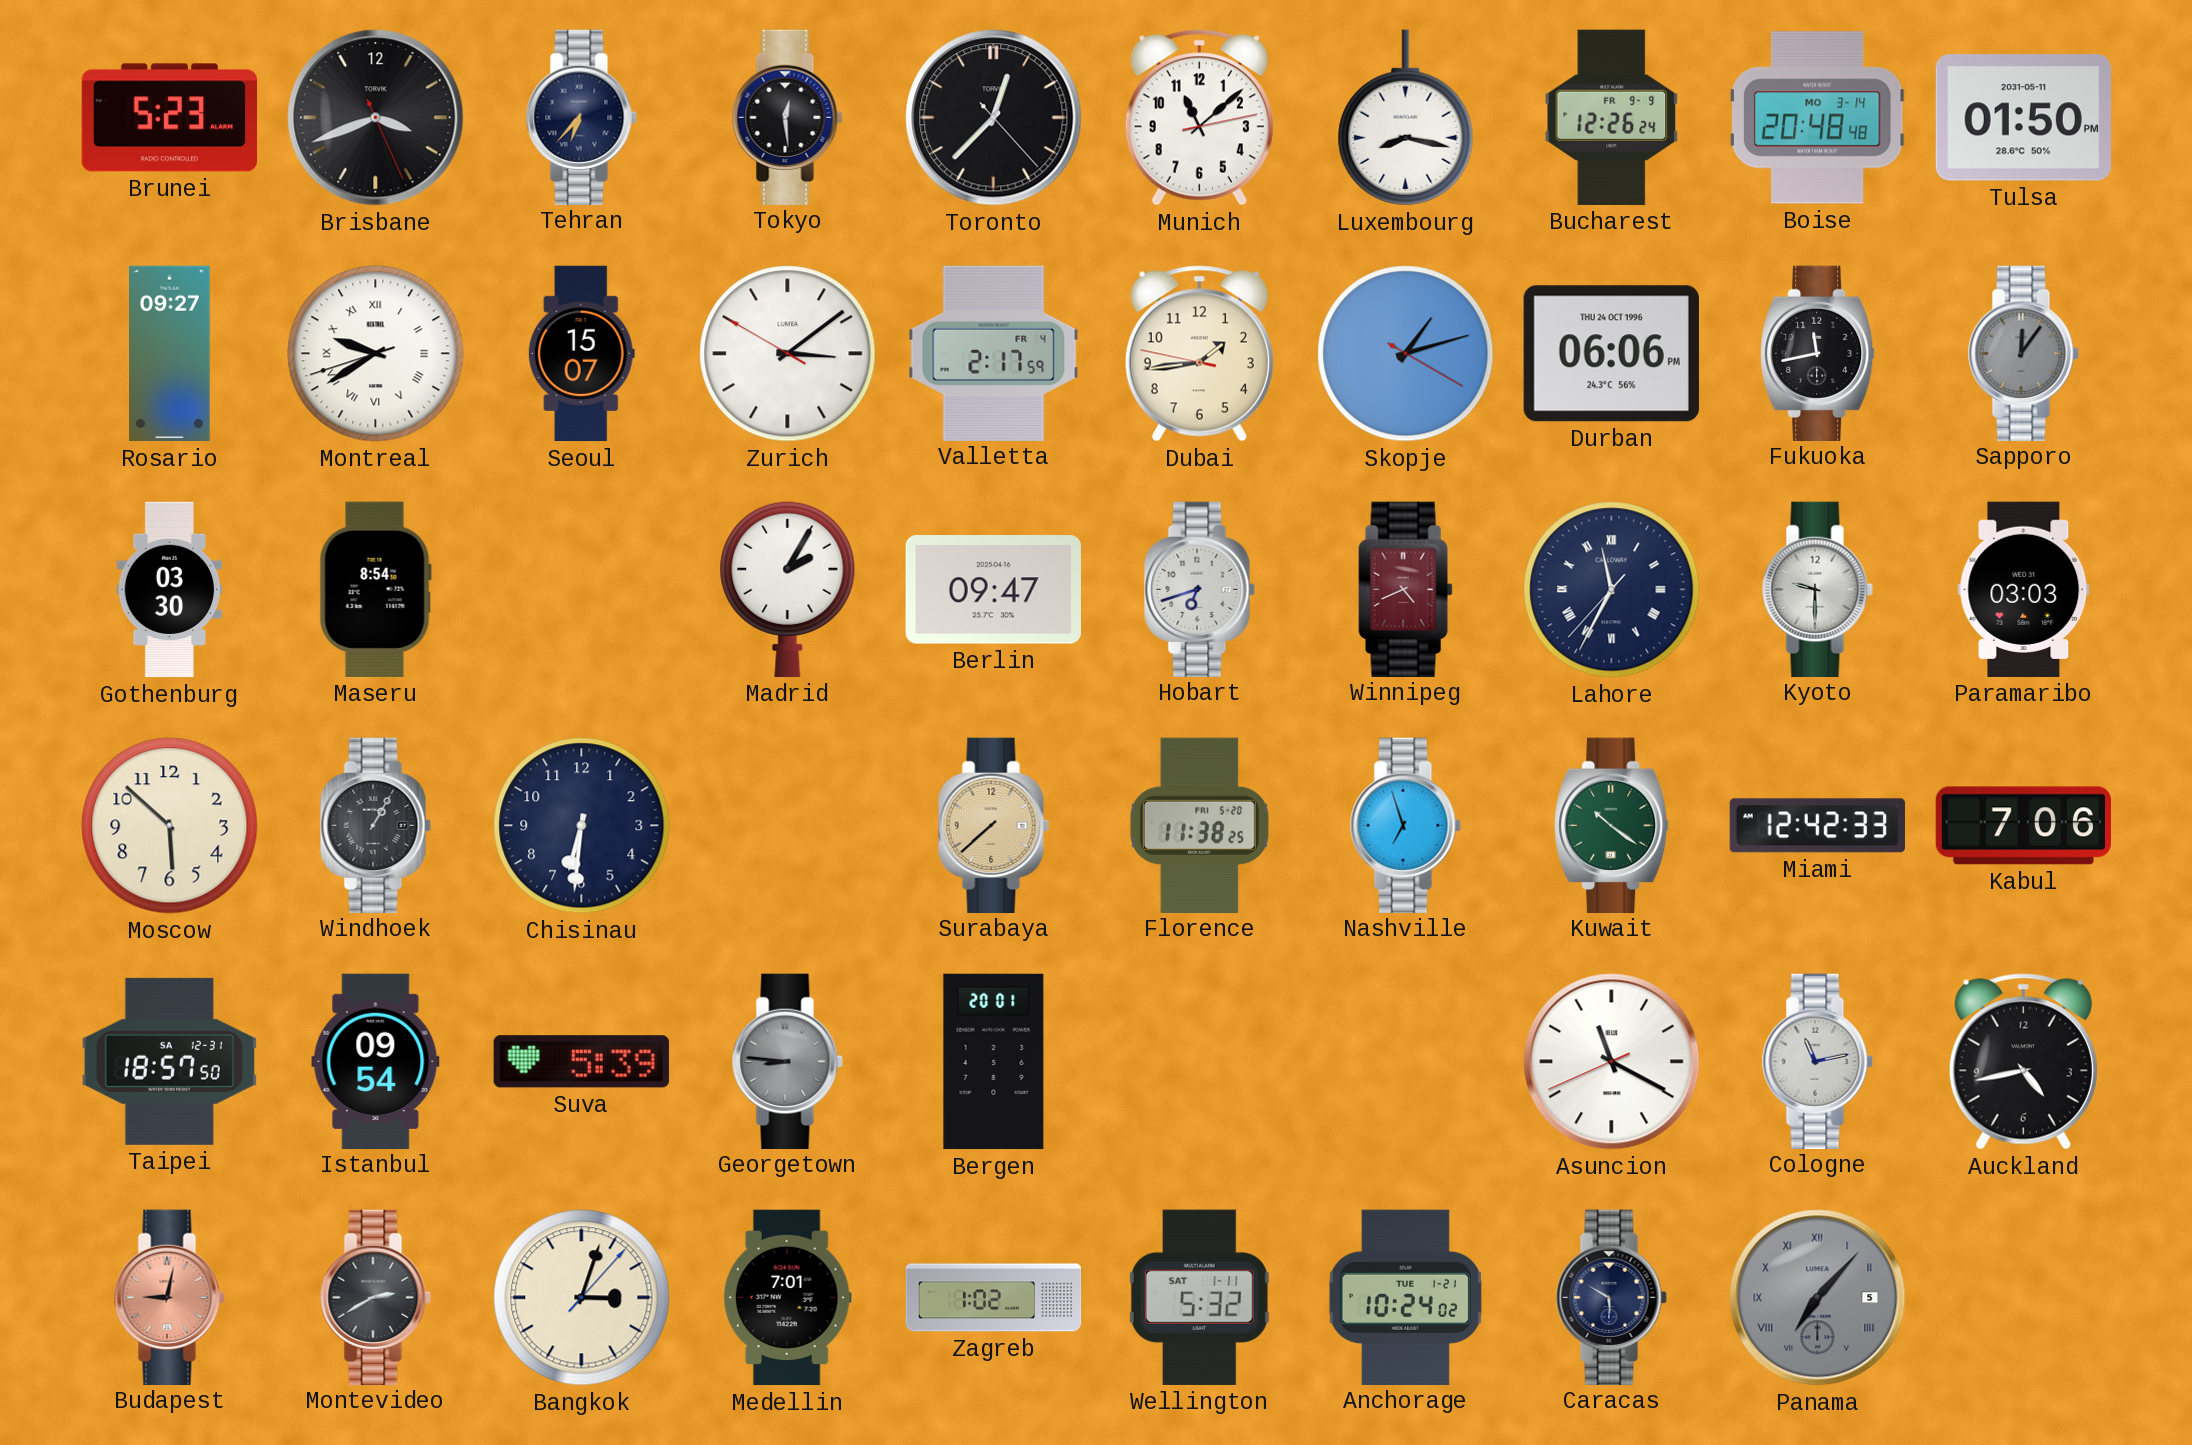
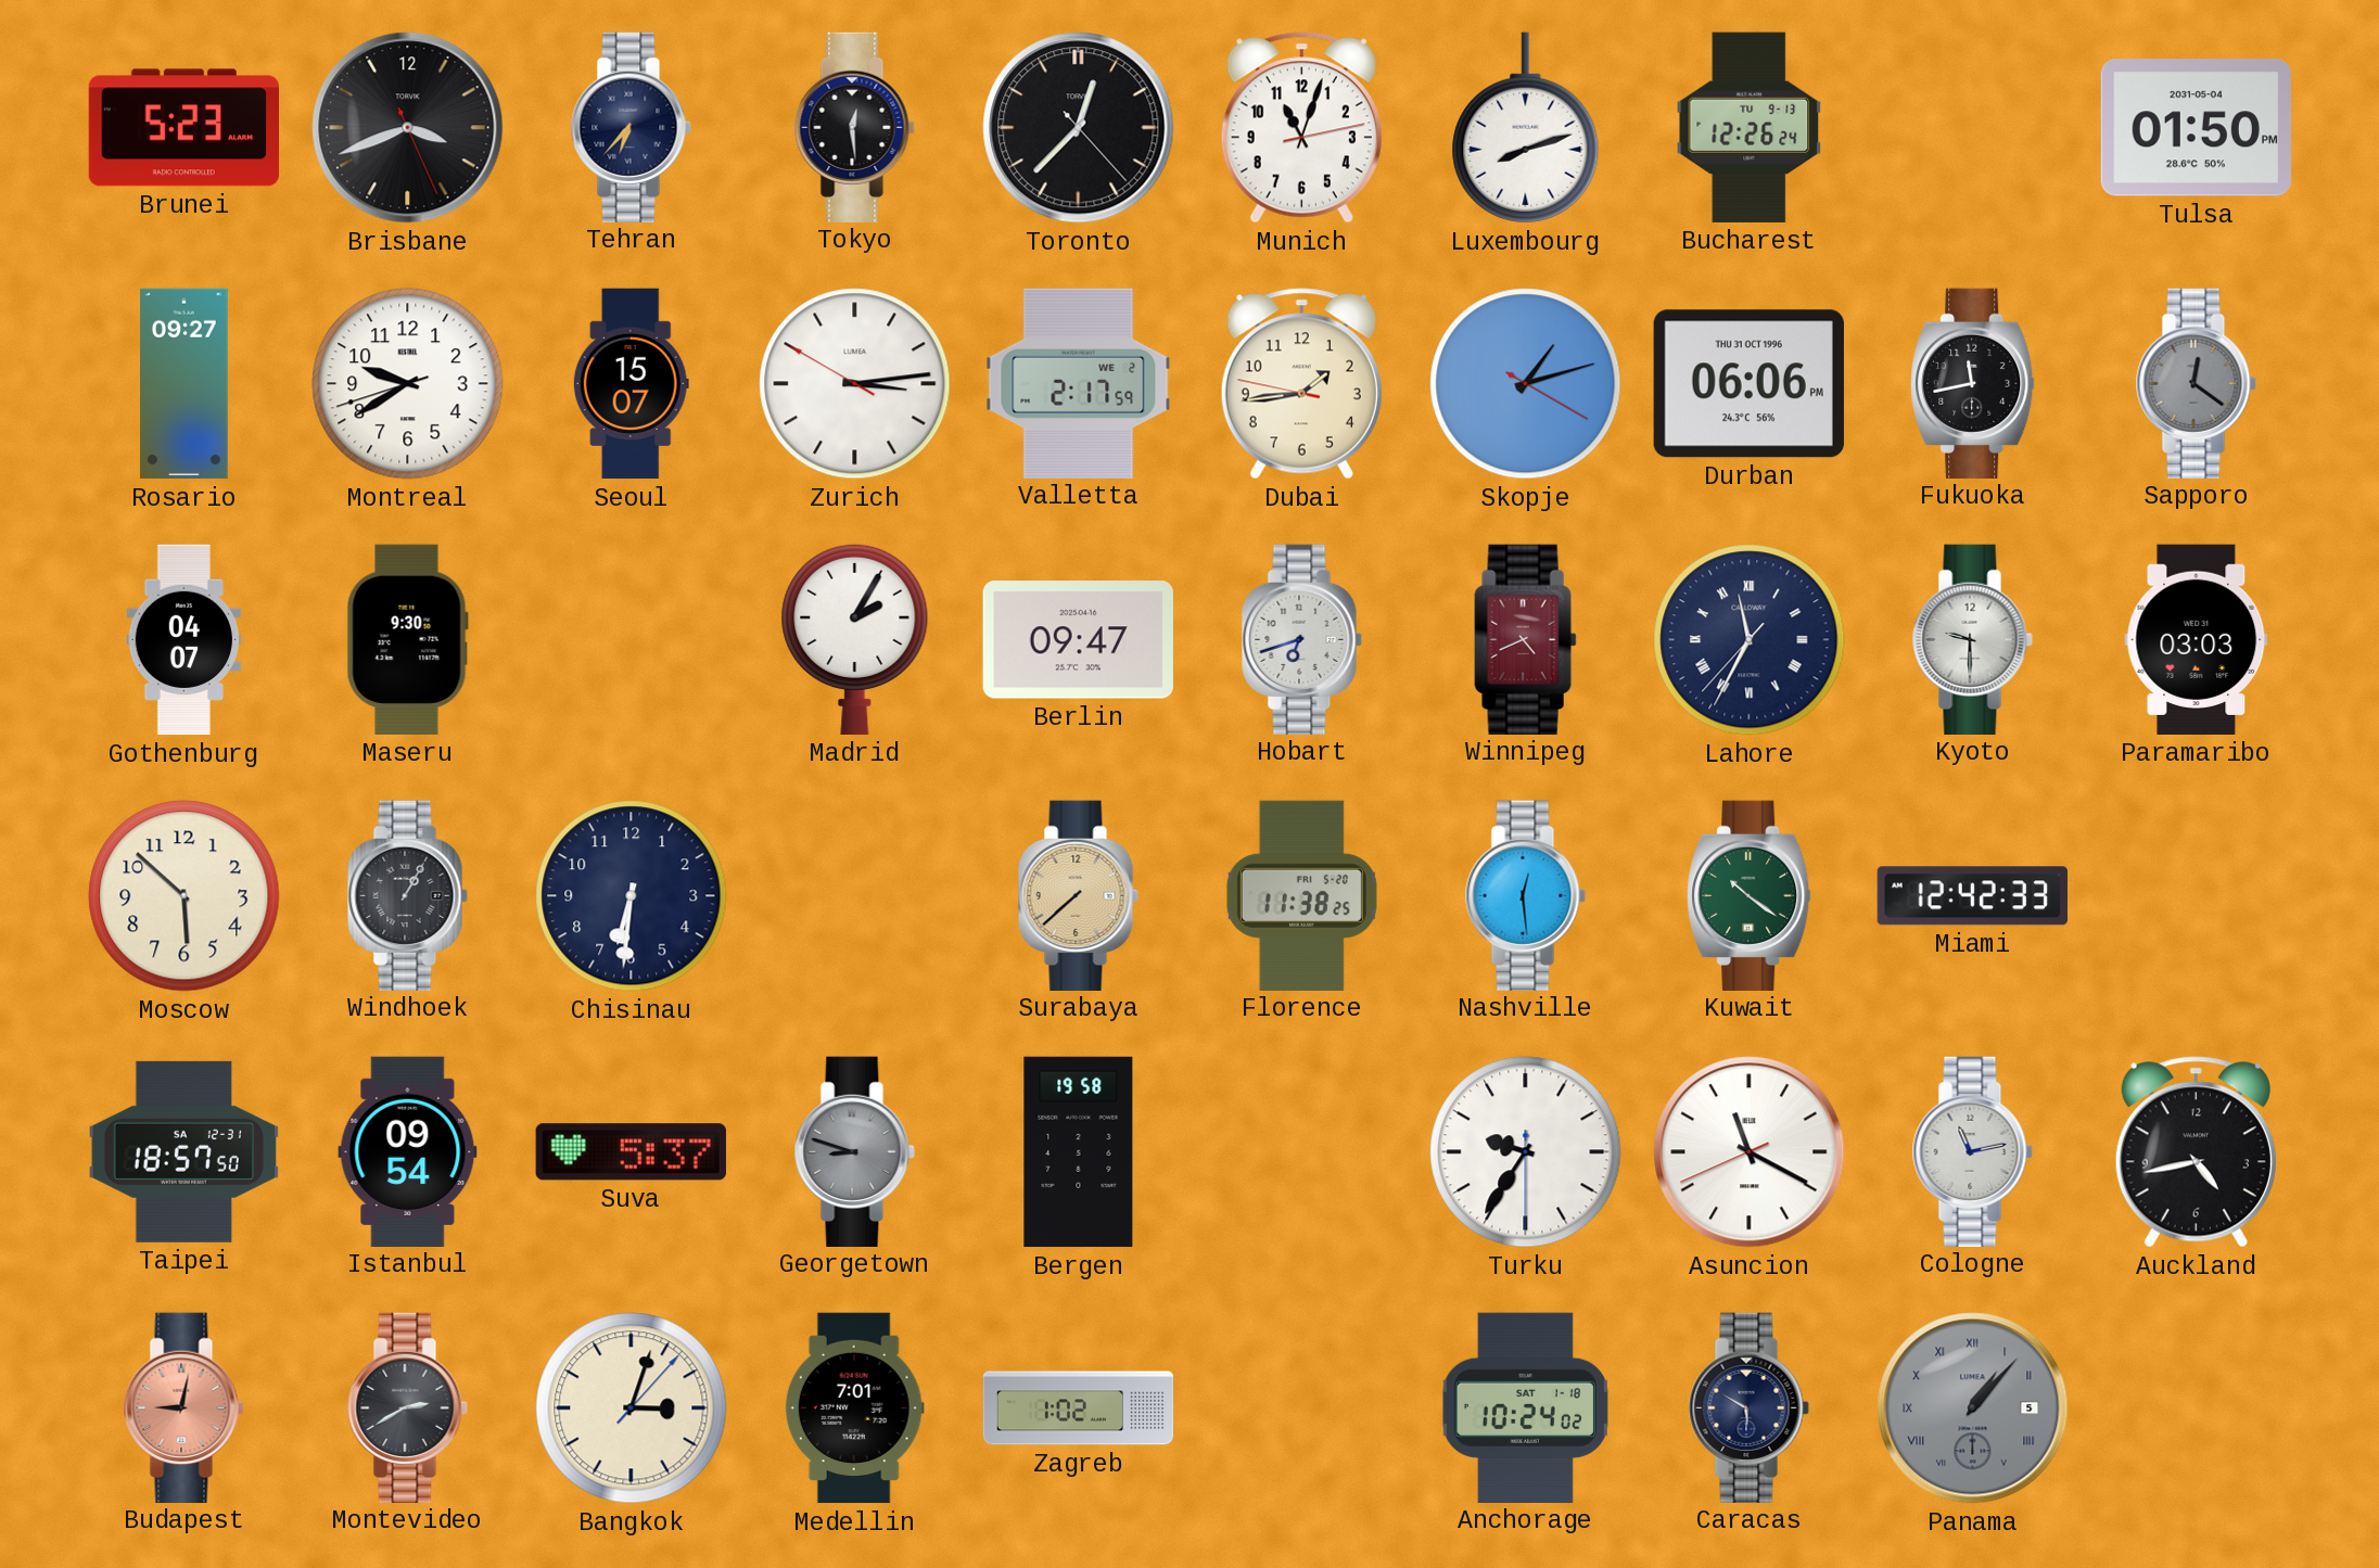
Munich: 11:08 -> 11:03
Luxembourg: 8:17 -> 8:12
Bucharest date: FR 9-9 -> TU 9-13
Boise: 20:48 -> none
Tulsa date: 2031-05-11 -> 2031-05-04
Montreal numerals: Roman -> Arabic
Zurich: 3:08 -> 3:13
Valletta date: FR 4 -> WE 2
Durban date: THU 24 OCT 1996 -> THU 31 OCT 1996
Sapporo: 12:06 -> 12:21
Gothenburg: 03:30 -> 04:07
Maseru: 8:54 -> 9:30
Nashville: 6:57 -> 12:29
Kabul: 7:06 -> none
Suva: 5:39 -> 5:37
Georgetown: 8:46 -> 8:48
Bergen: 20:01 -> 19:58
Turku: none -> 9:35
Wellington: 5:32 -> none
Anchorage date: TUE 1-21 -> SAT 1-18
Panama: 7:07 -> 1:07
